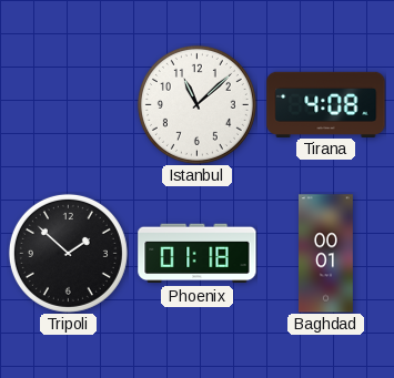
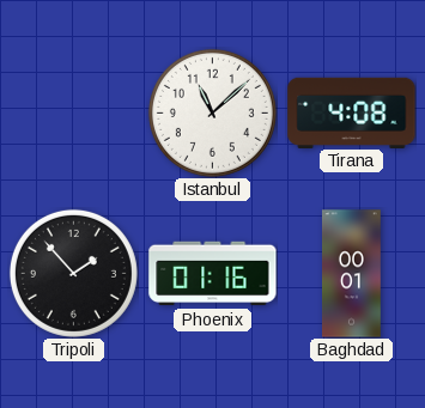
Tripoli: 1:52 -> 1:53
Phoenix: 01:18 -> 01:16
